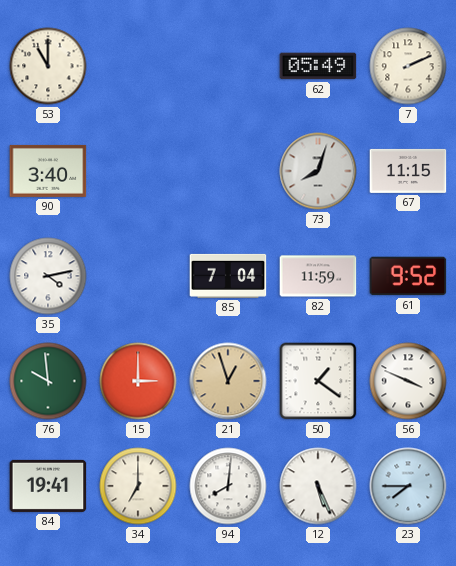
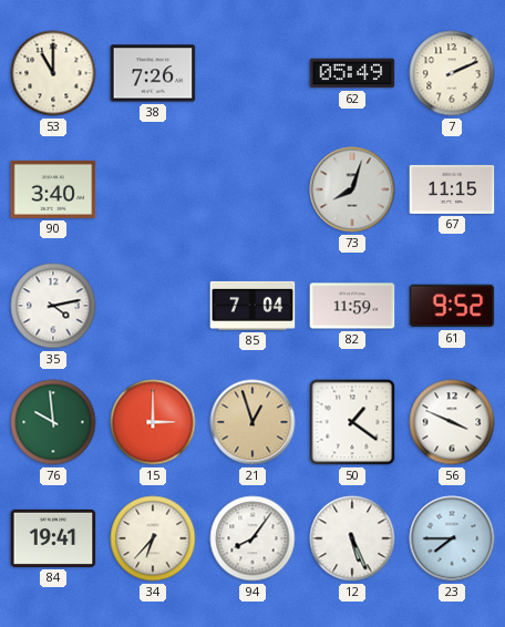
38: none -> 7:26
34: 7:00 -> 6:37
94: 8:01 -> 8:06
